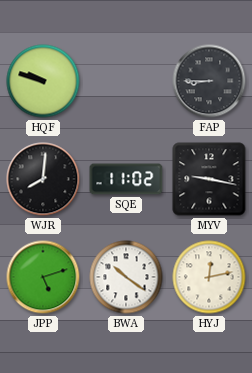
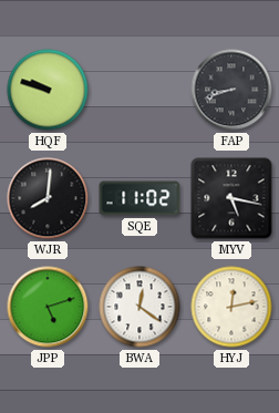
FAP: 8:45 -> 8:42
MYV: 9:17 -> 5:17
BWA: 10:21 -> 12:21
